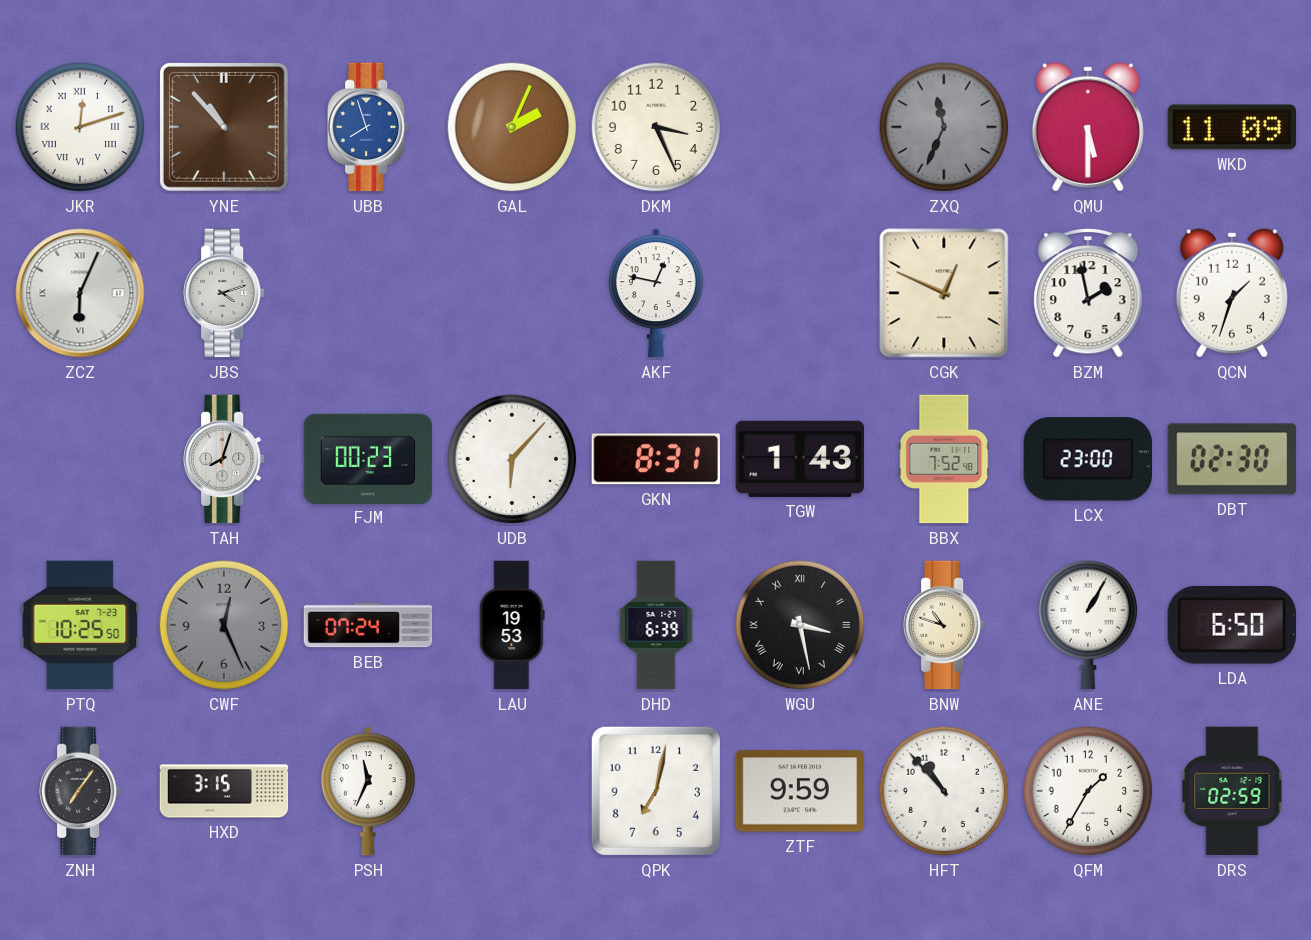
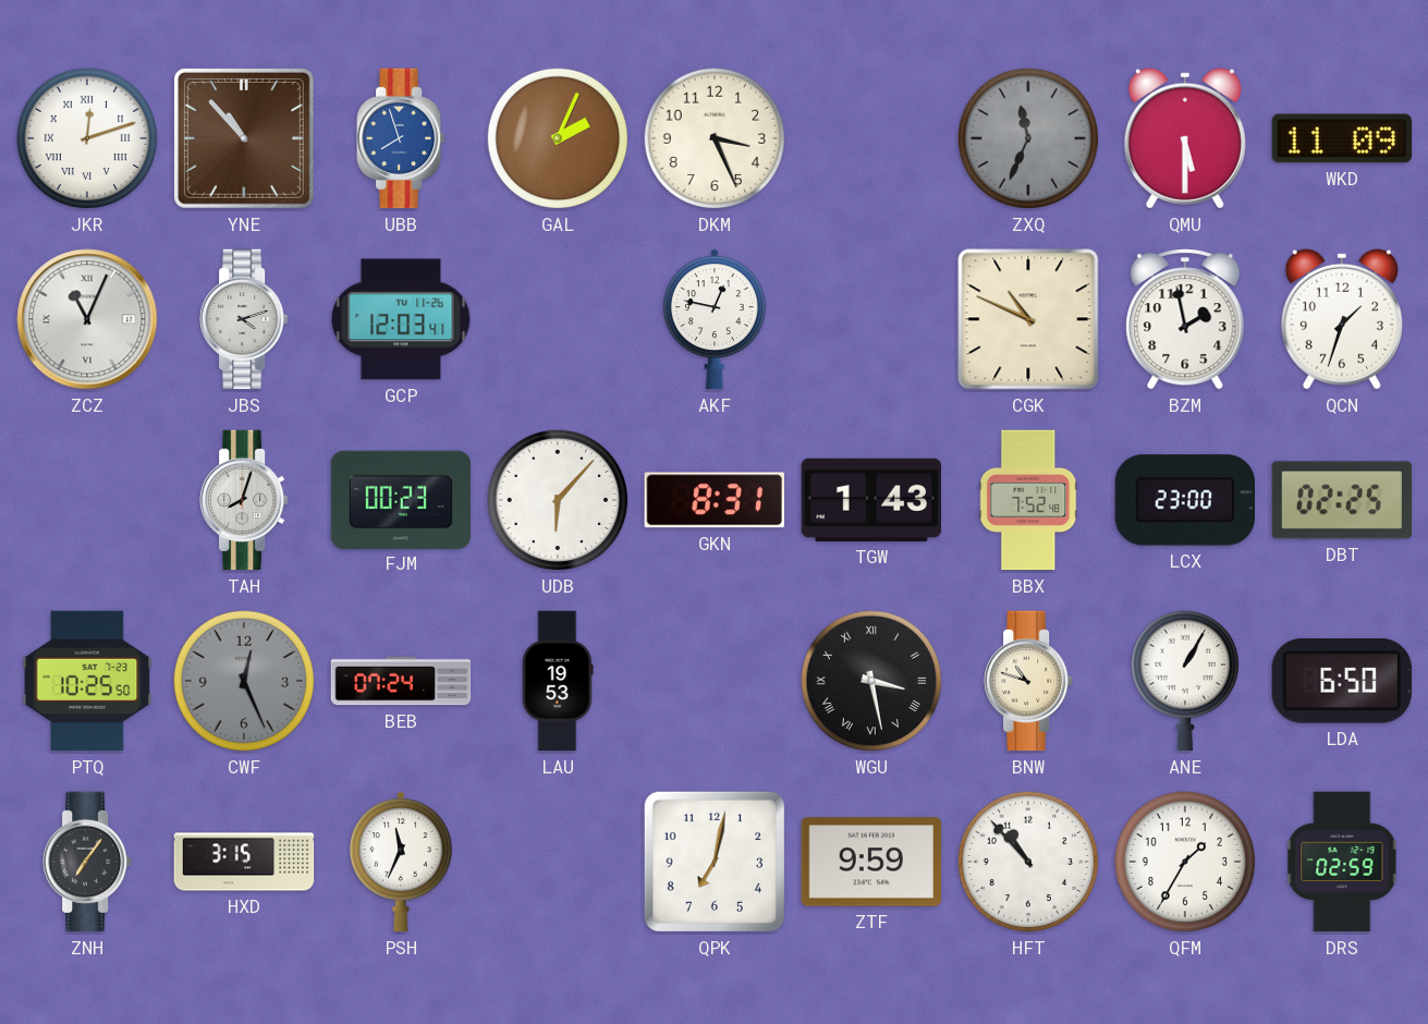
ZCZ: 6:04 -> 11:04
GCP: none -> 12:03
CGK: 12:49 -> 10:49
DBT: 02:30 -> 02:25
DHD: 6:39 -> none
